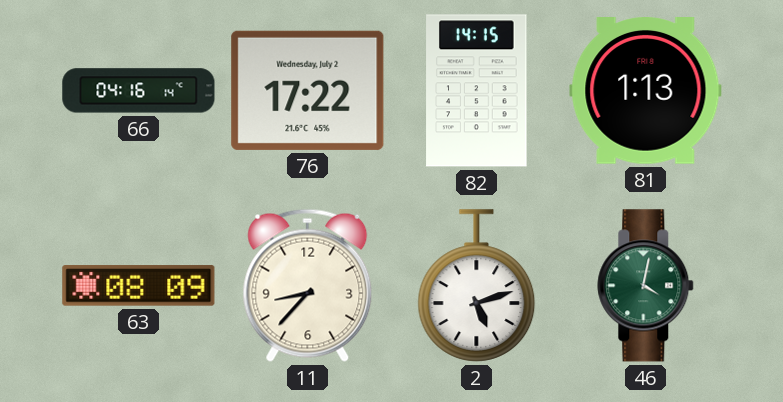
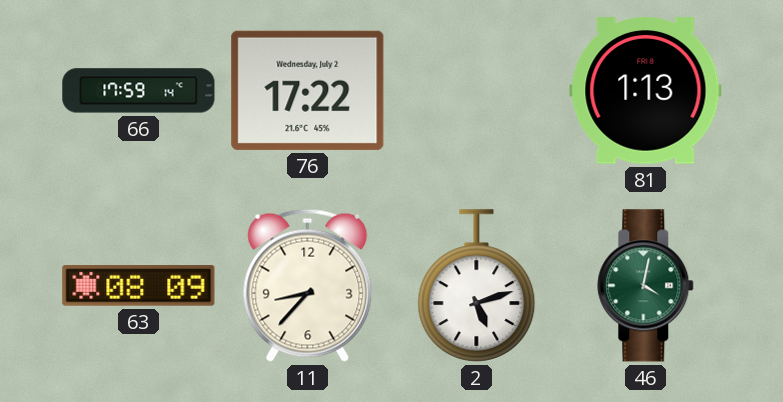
66: 04:16 -> 17:59
82: 14:15 -> none
